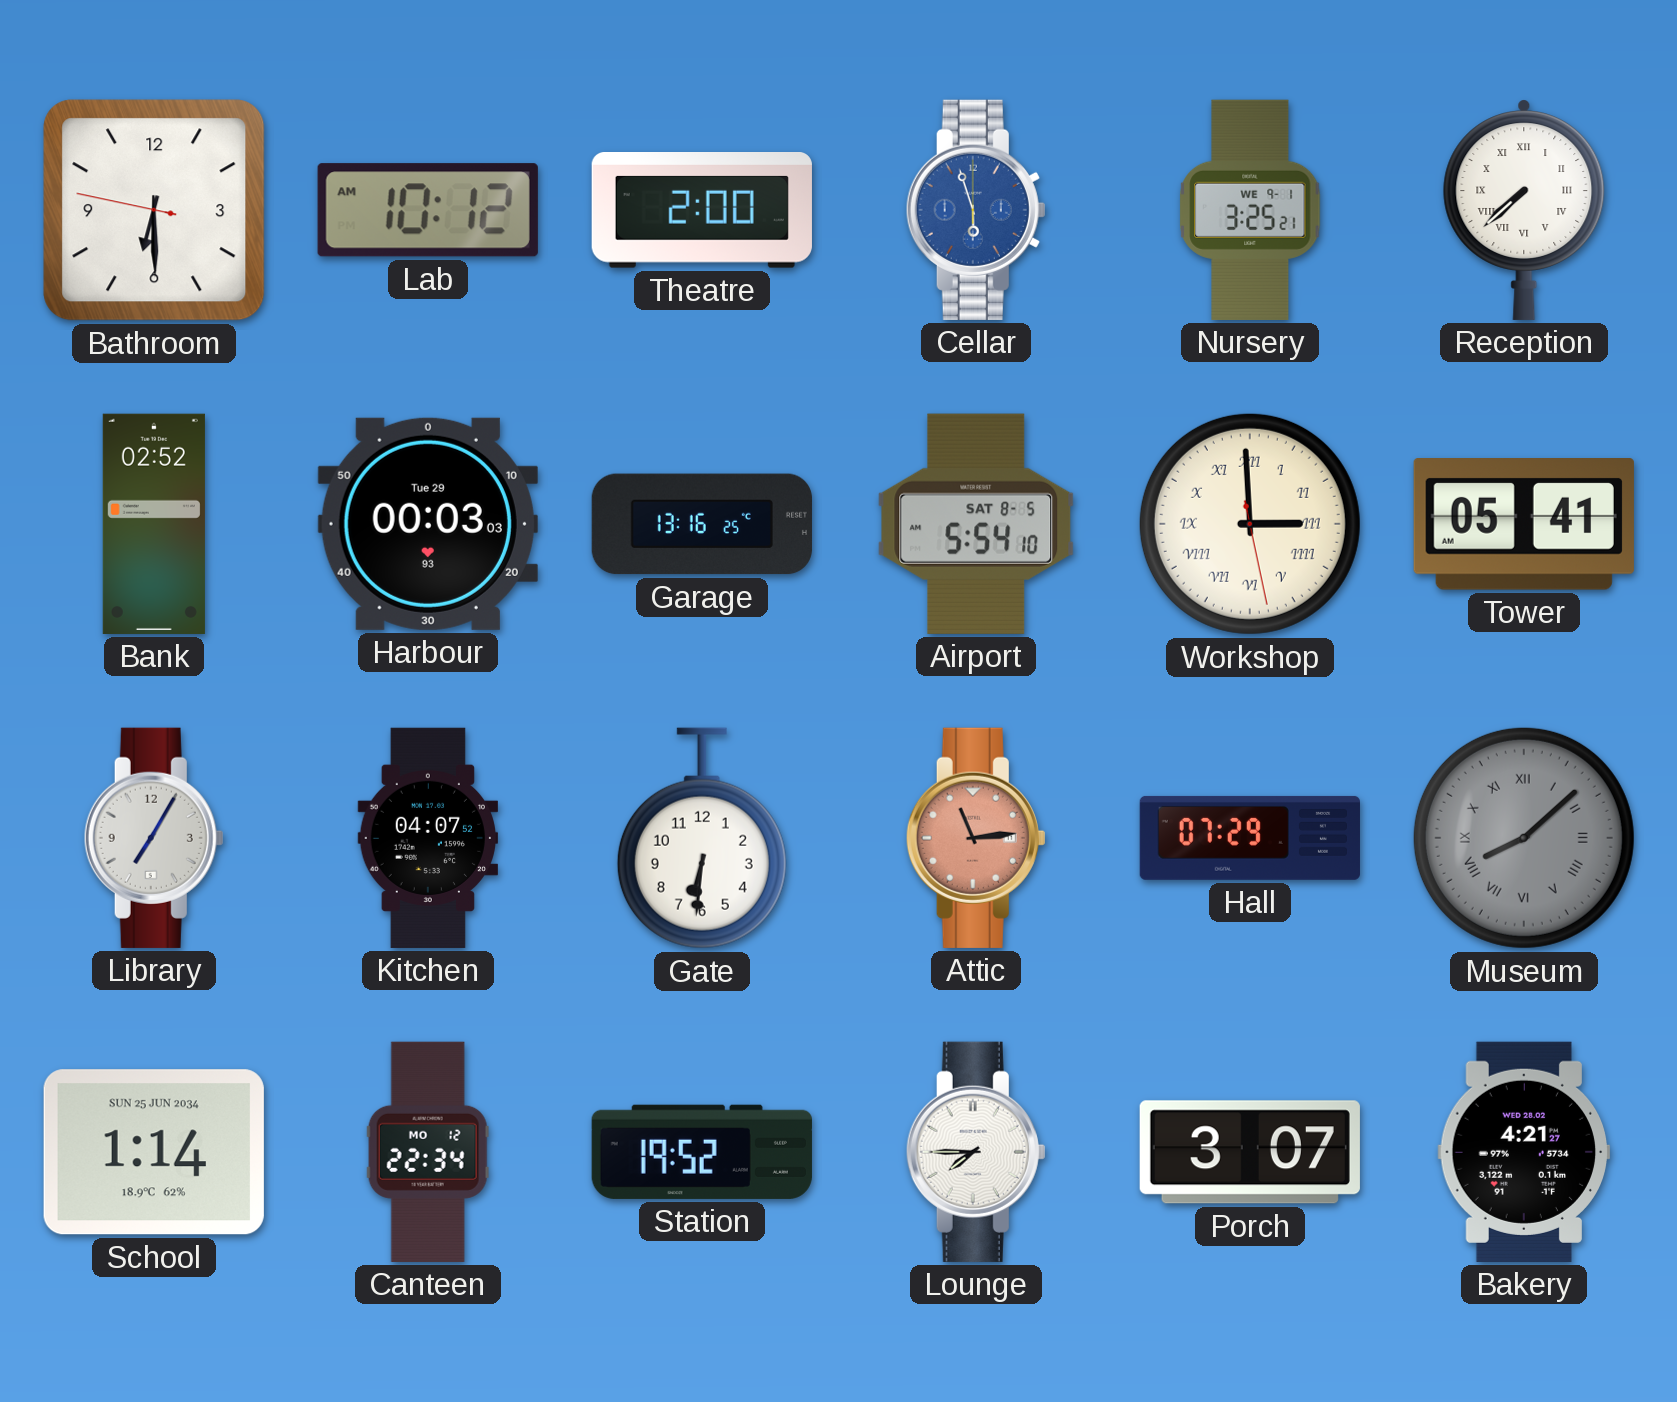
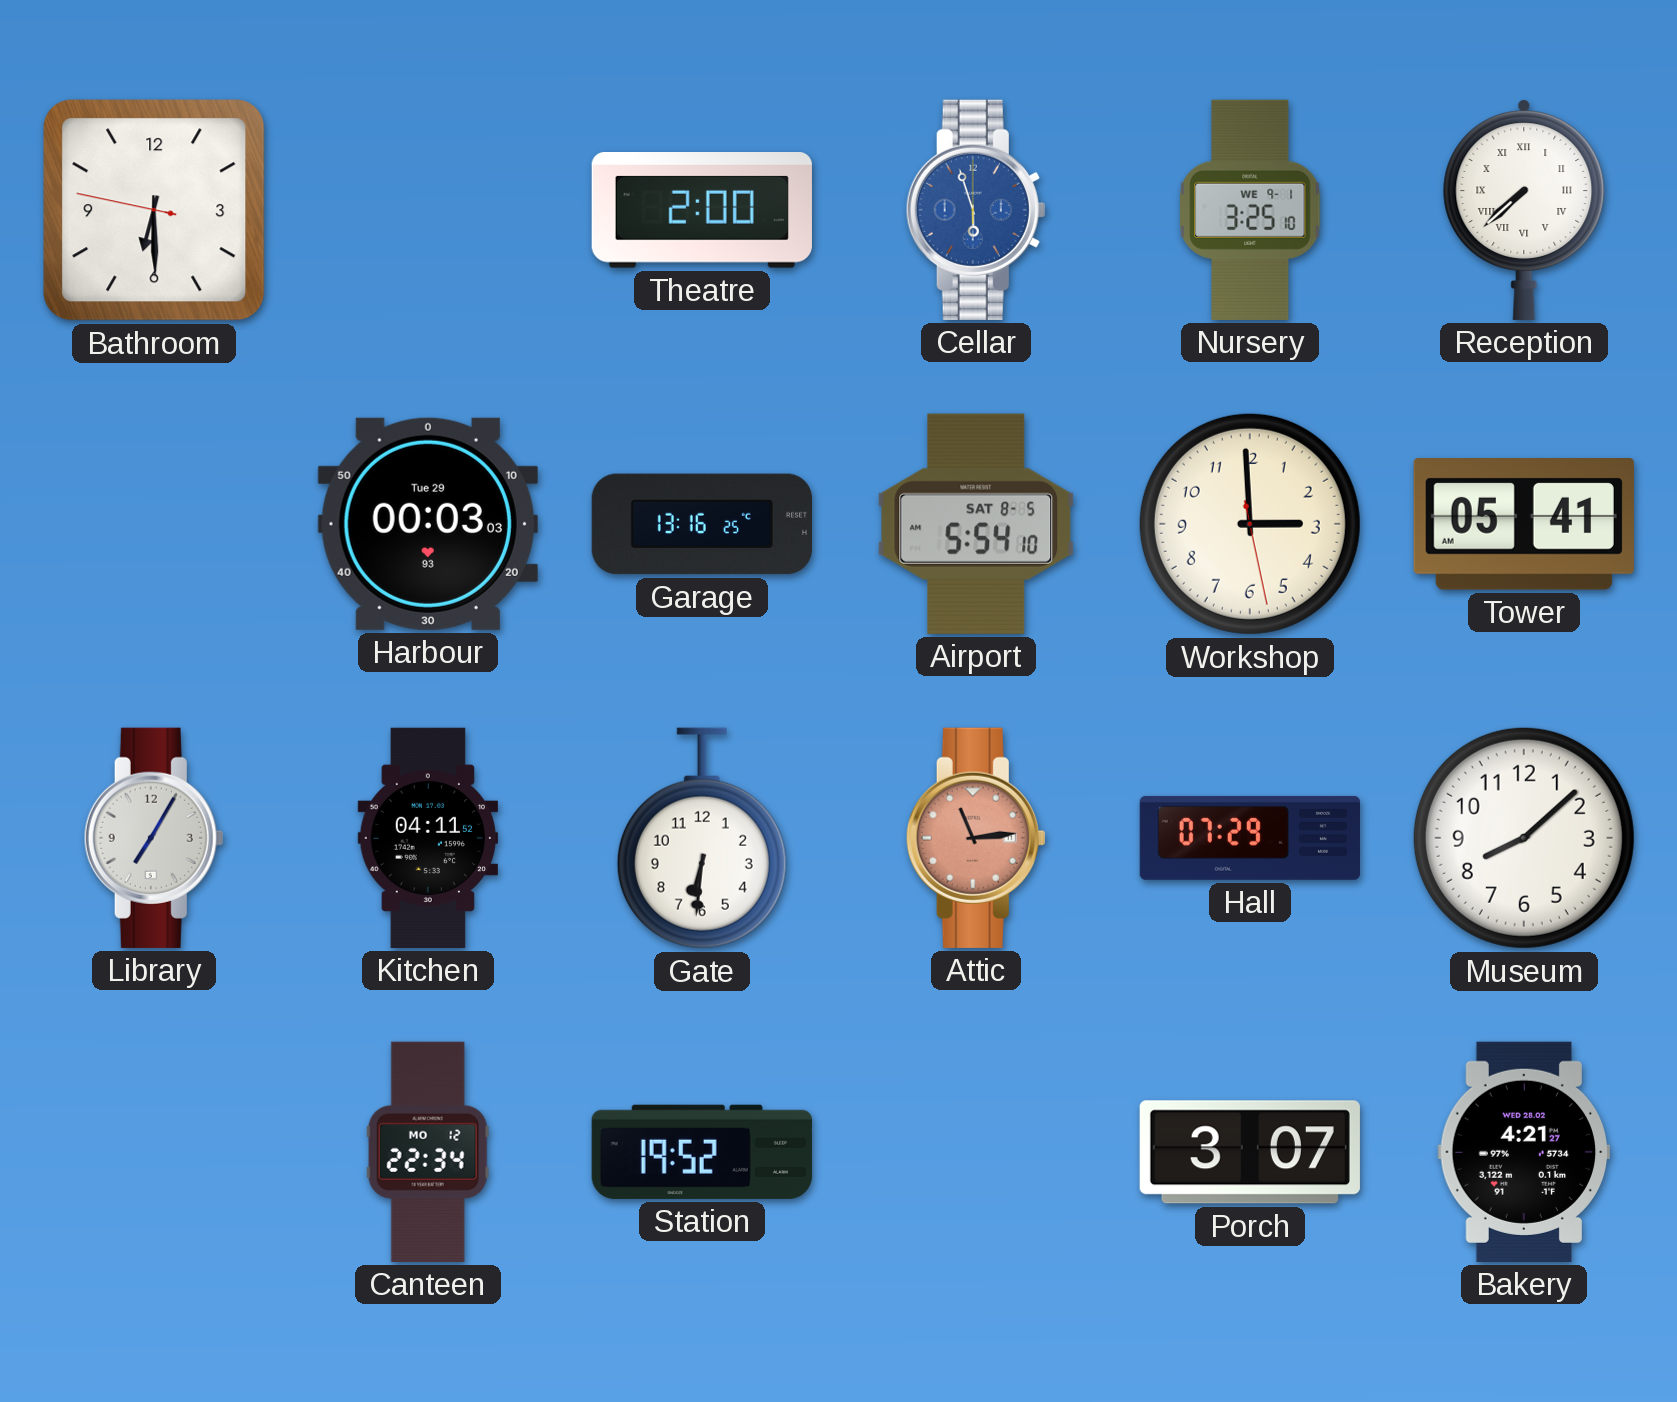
Lab: 10:12 -> none
Nursery: 3:25:21 -> 3:25:10
Bank: 02:52 -> none
Workshop numerals: Roman -> Arabic
Kitchen: 04:07 -> 04:11
Museum dial: grey -> white
Museum numerals: Roman -> Arabic
School: 1:14 -> none
Lounge: 7:45 -> none
